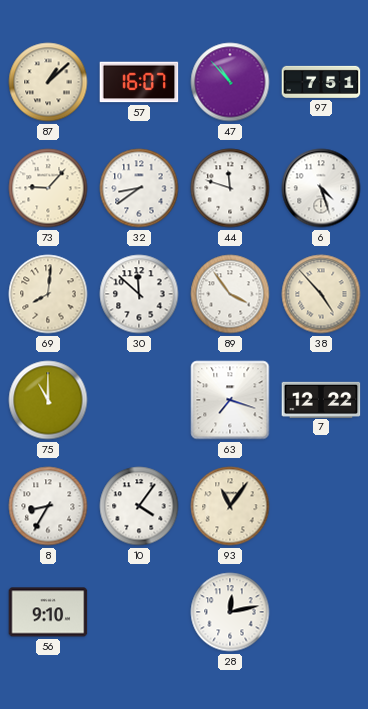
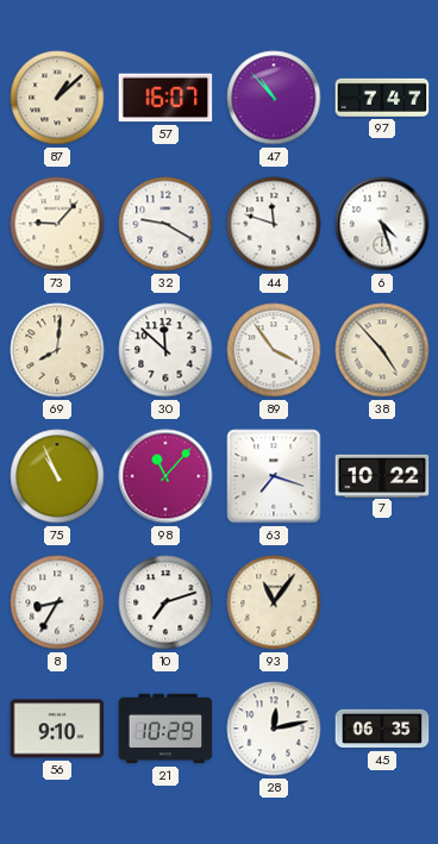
97: 7:51 -> 7:47
32: 8:39 -> 9:20
75: 11:00 -> 10:56
98: none -> 11:07
7: 12:22 -> 10:22
10: 4:06 -> 7:12
21: none -> 10:29
45: none -> 06:35
